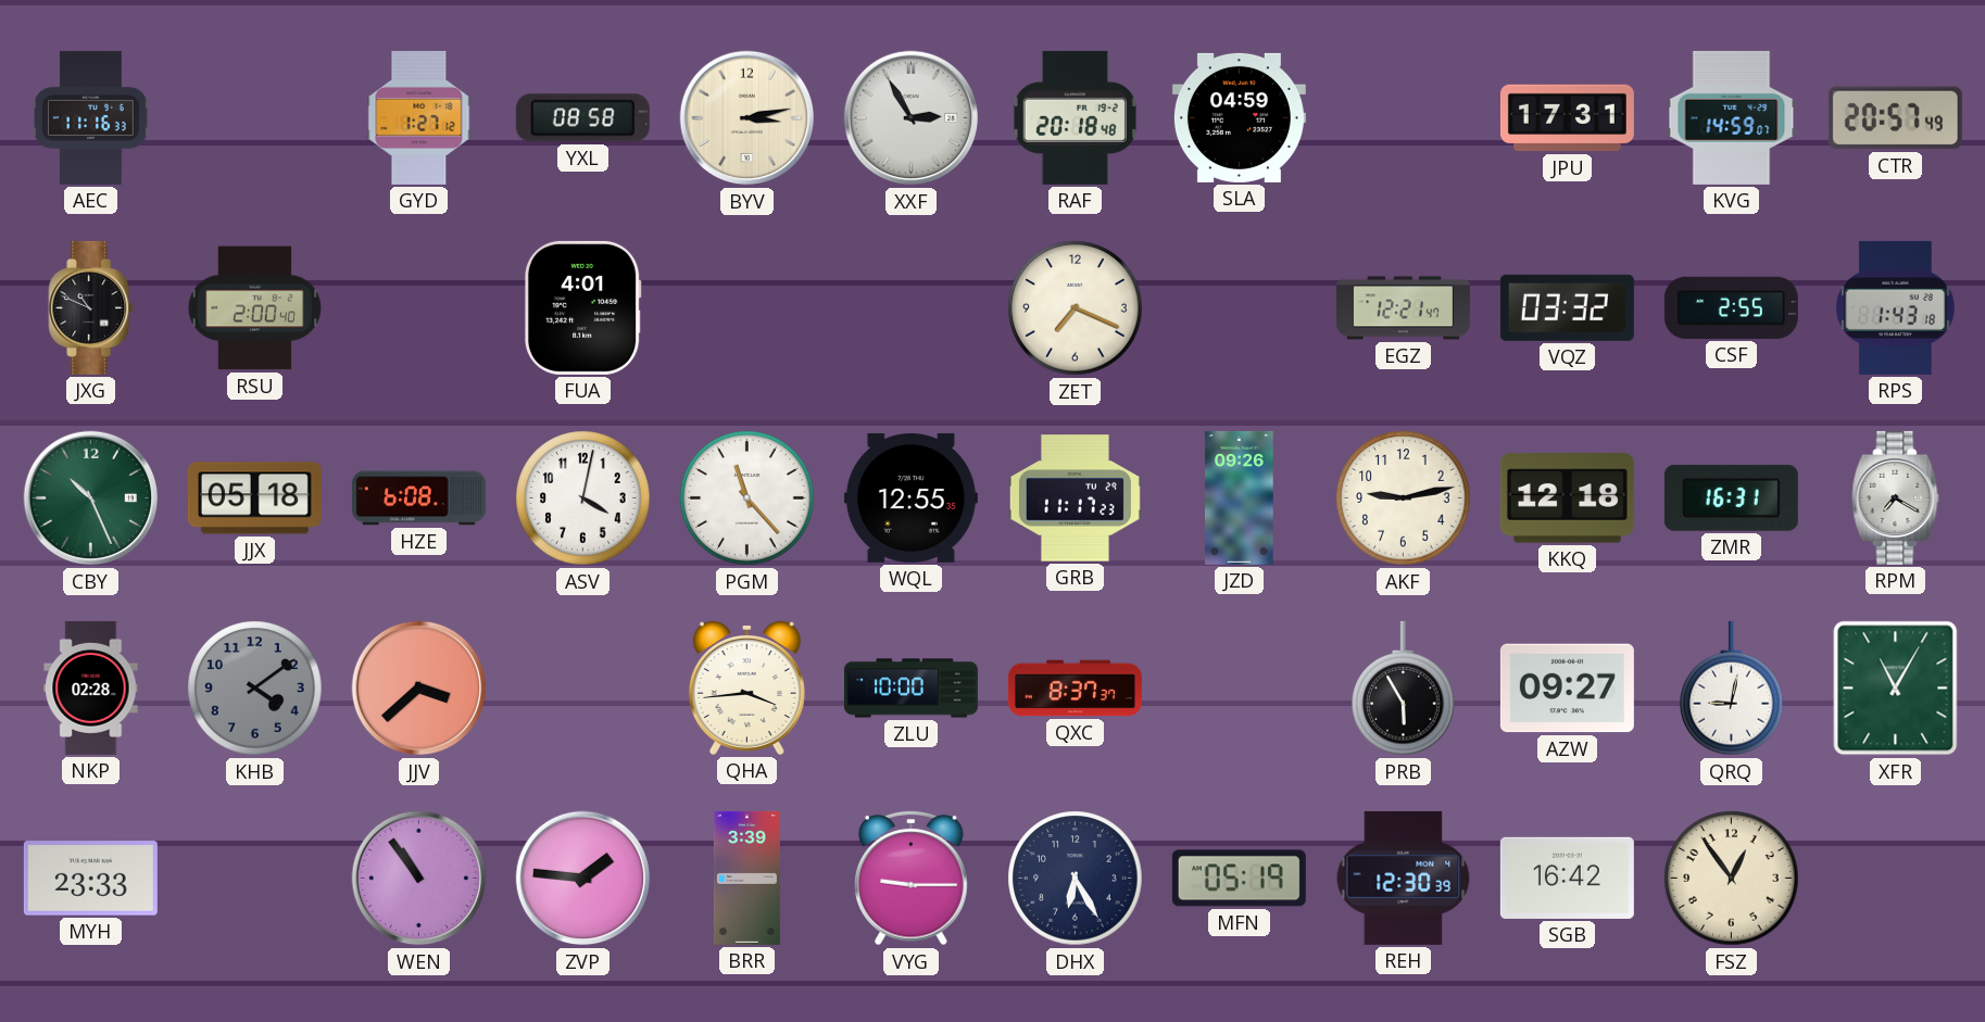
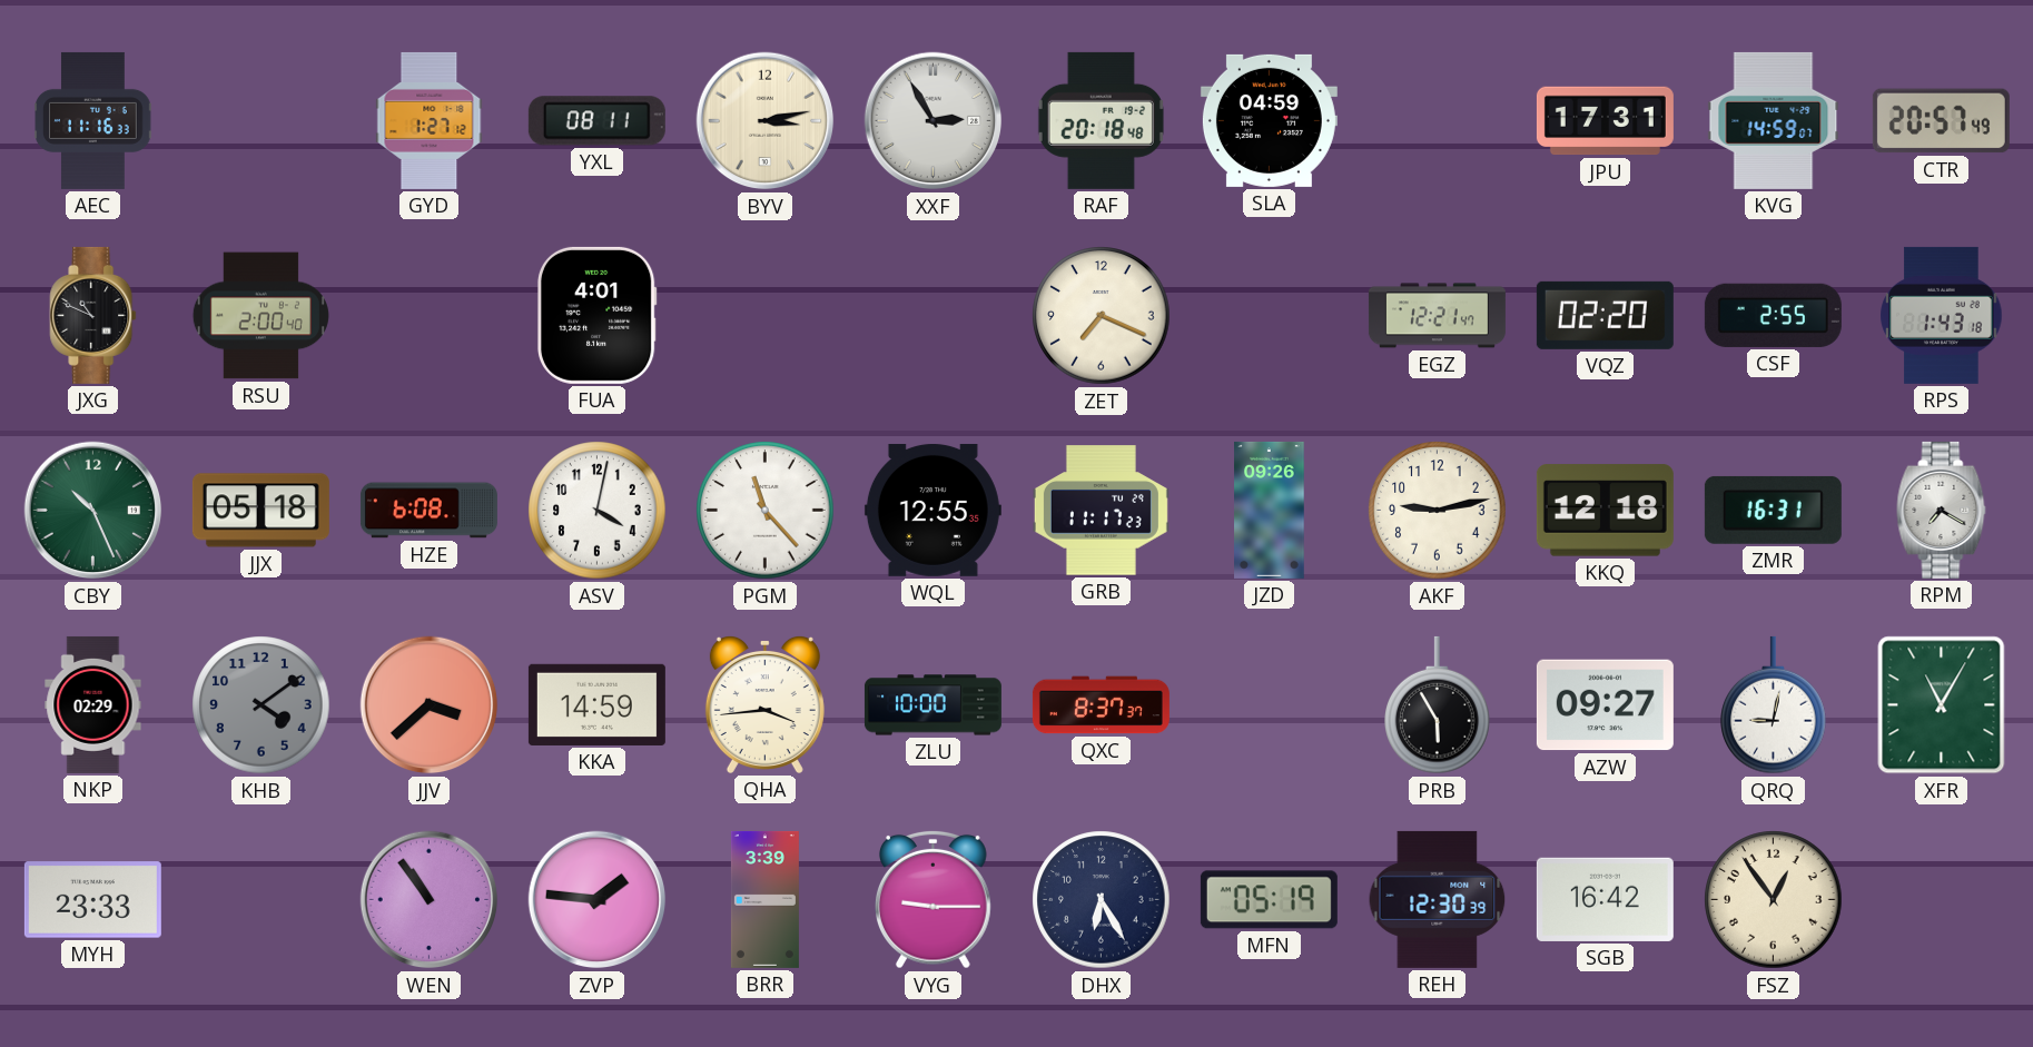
YXL: 08:58 -> 08:11
VQZ: 03:32 -> 02:20
NKP: 02:28 -> 02:29
KKA: none -> 14:59
